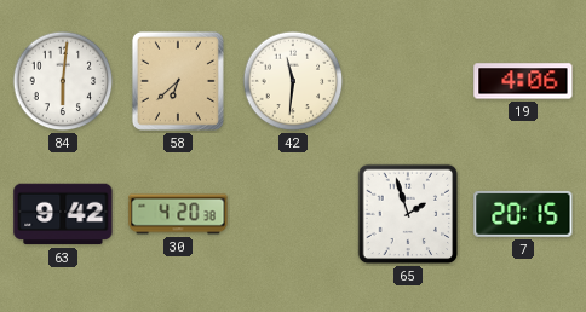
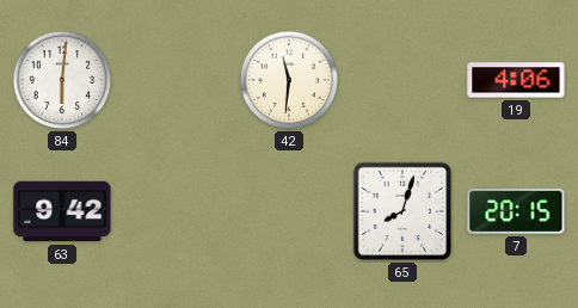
58: 6:38 -> none
30: 4:20 -> none
65: 1:57 -> 8:03
